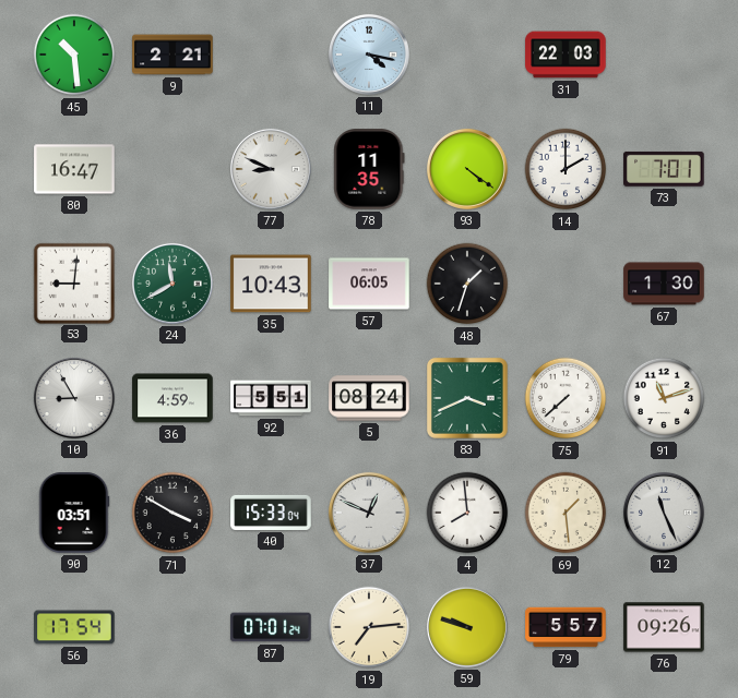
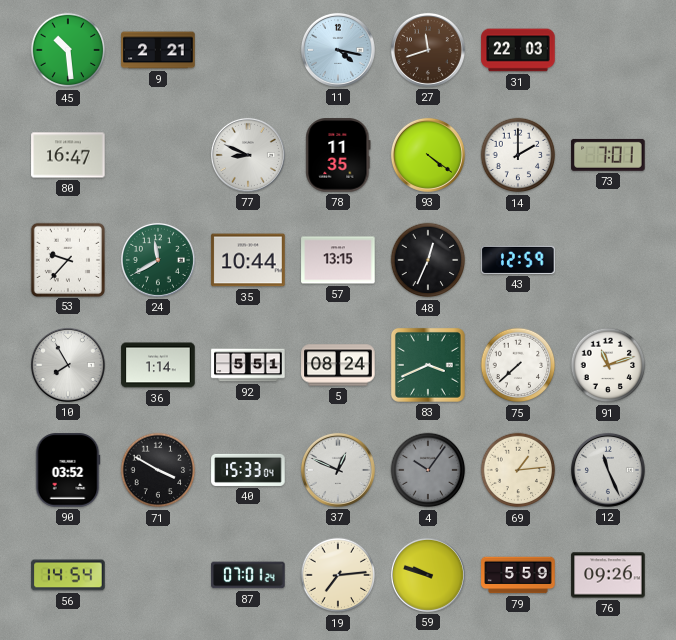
27: none -> 11:42
53: 9:01 -> 9:37
35: 10:43 -> 10:44
57: 06:05 -> 13:15
48: 1:33 -> 12:34
43: none -> 12:59
67: 1:30 -> none
10: 8:55 -> 7:55
36: 4:59 -> 1:14
90: 03:51 -> 03:52
4: 7:59 -> 10:06
4 dial: white -> grey
69: 1:29 -> 1:14
56: 17:54 -> 14:54
79: 5:57 -> 5:59
